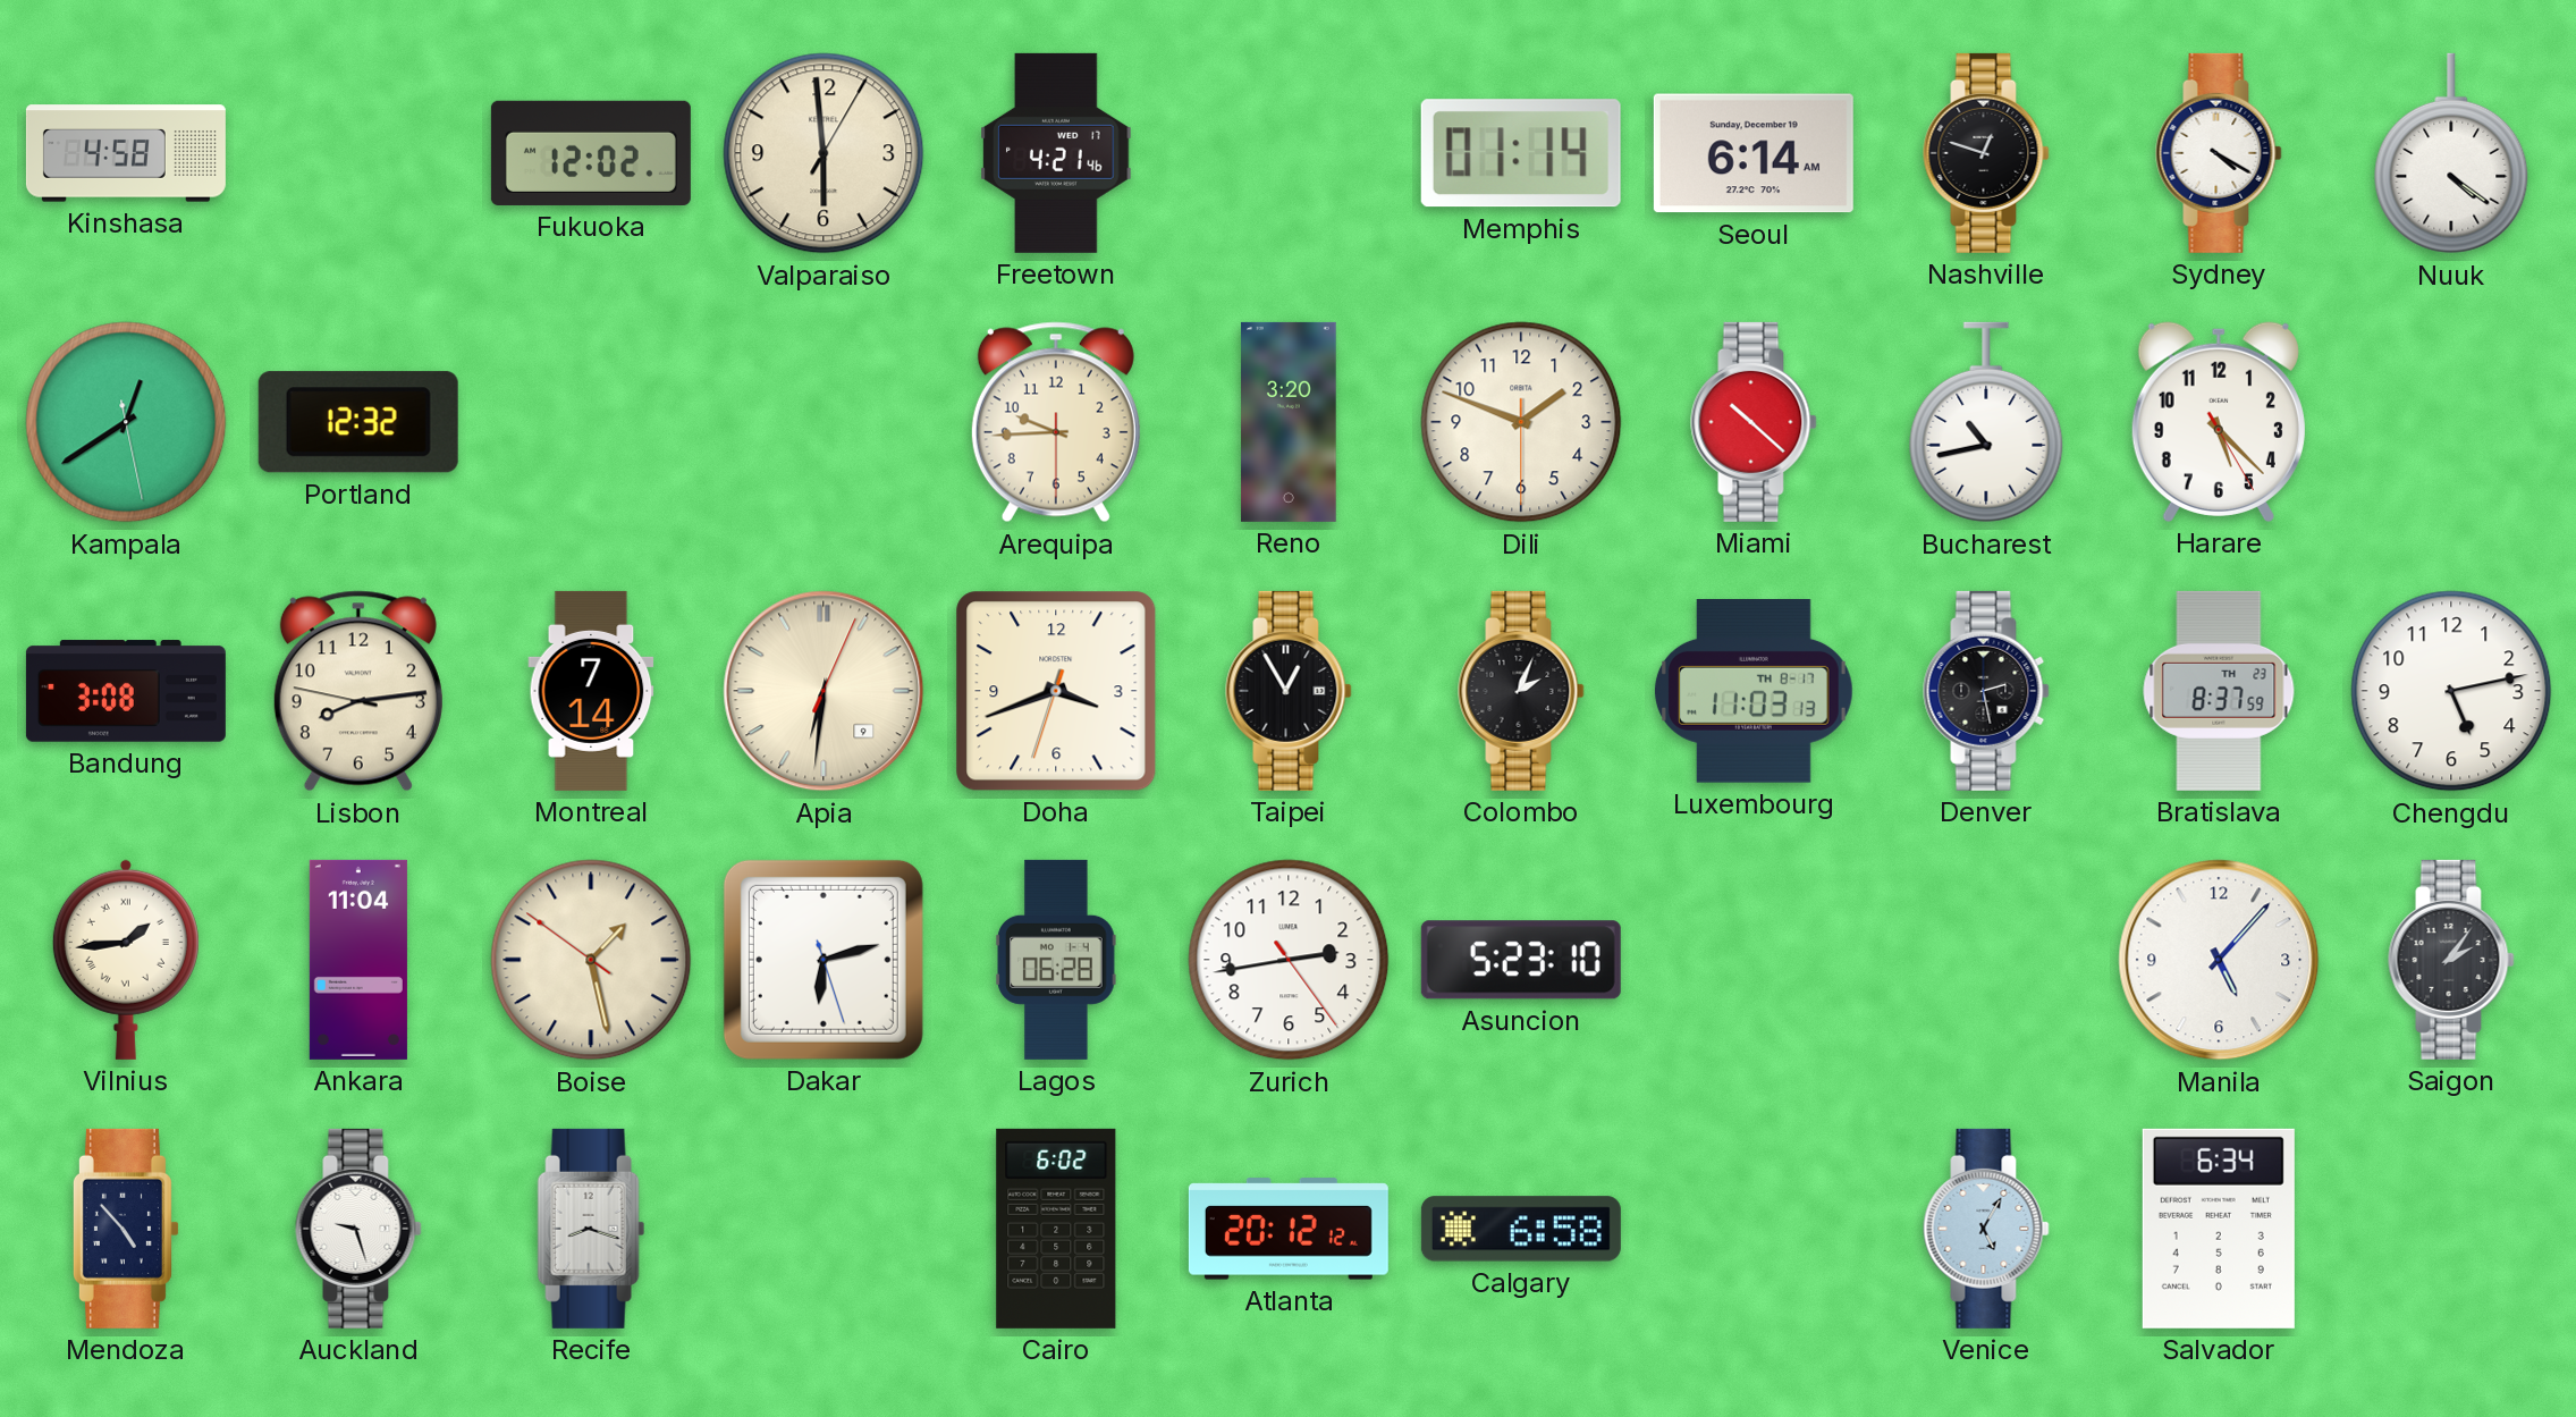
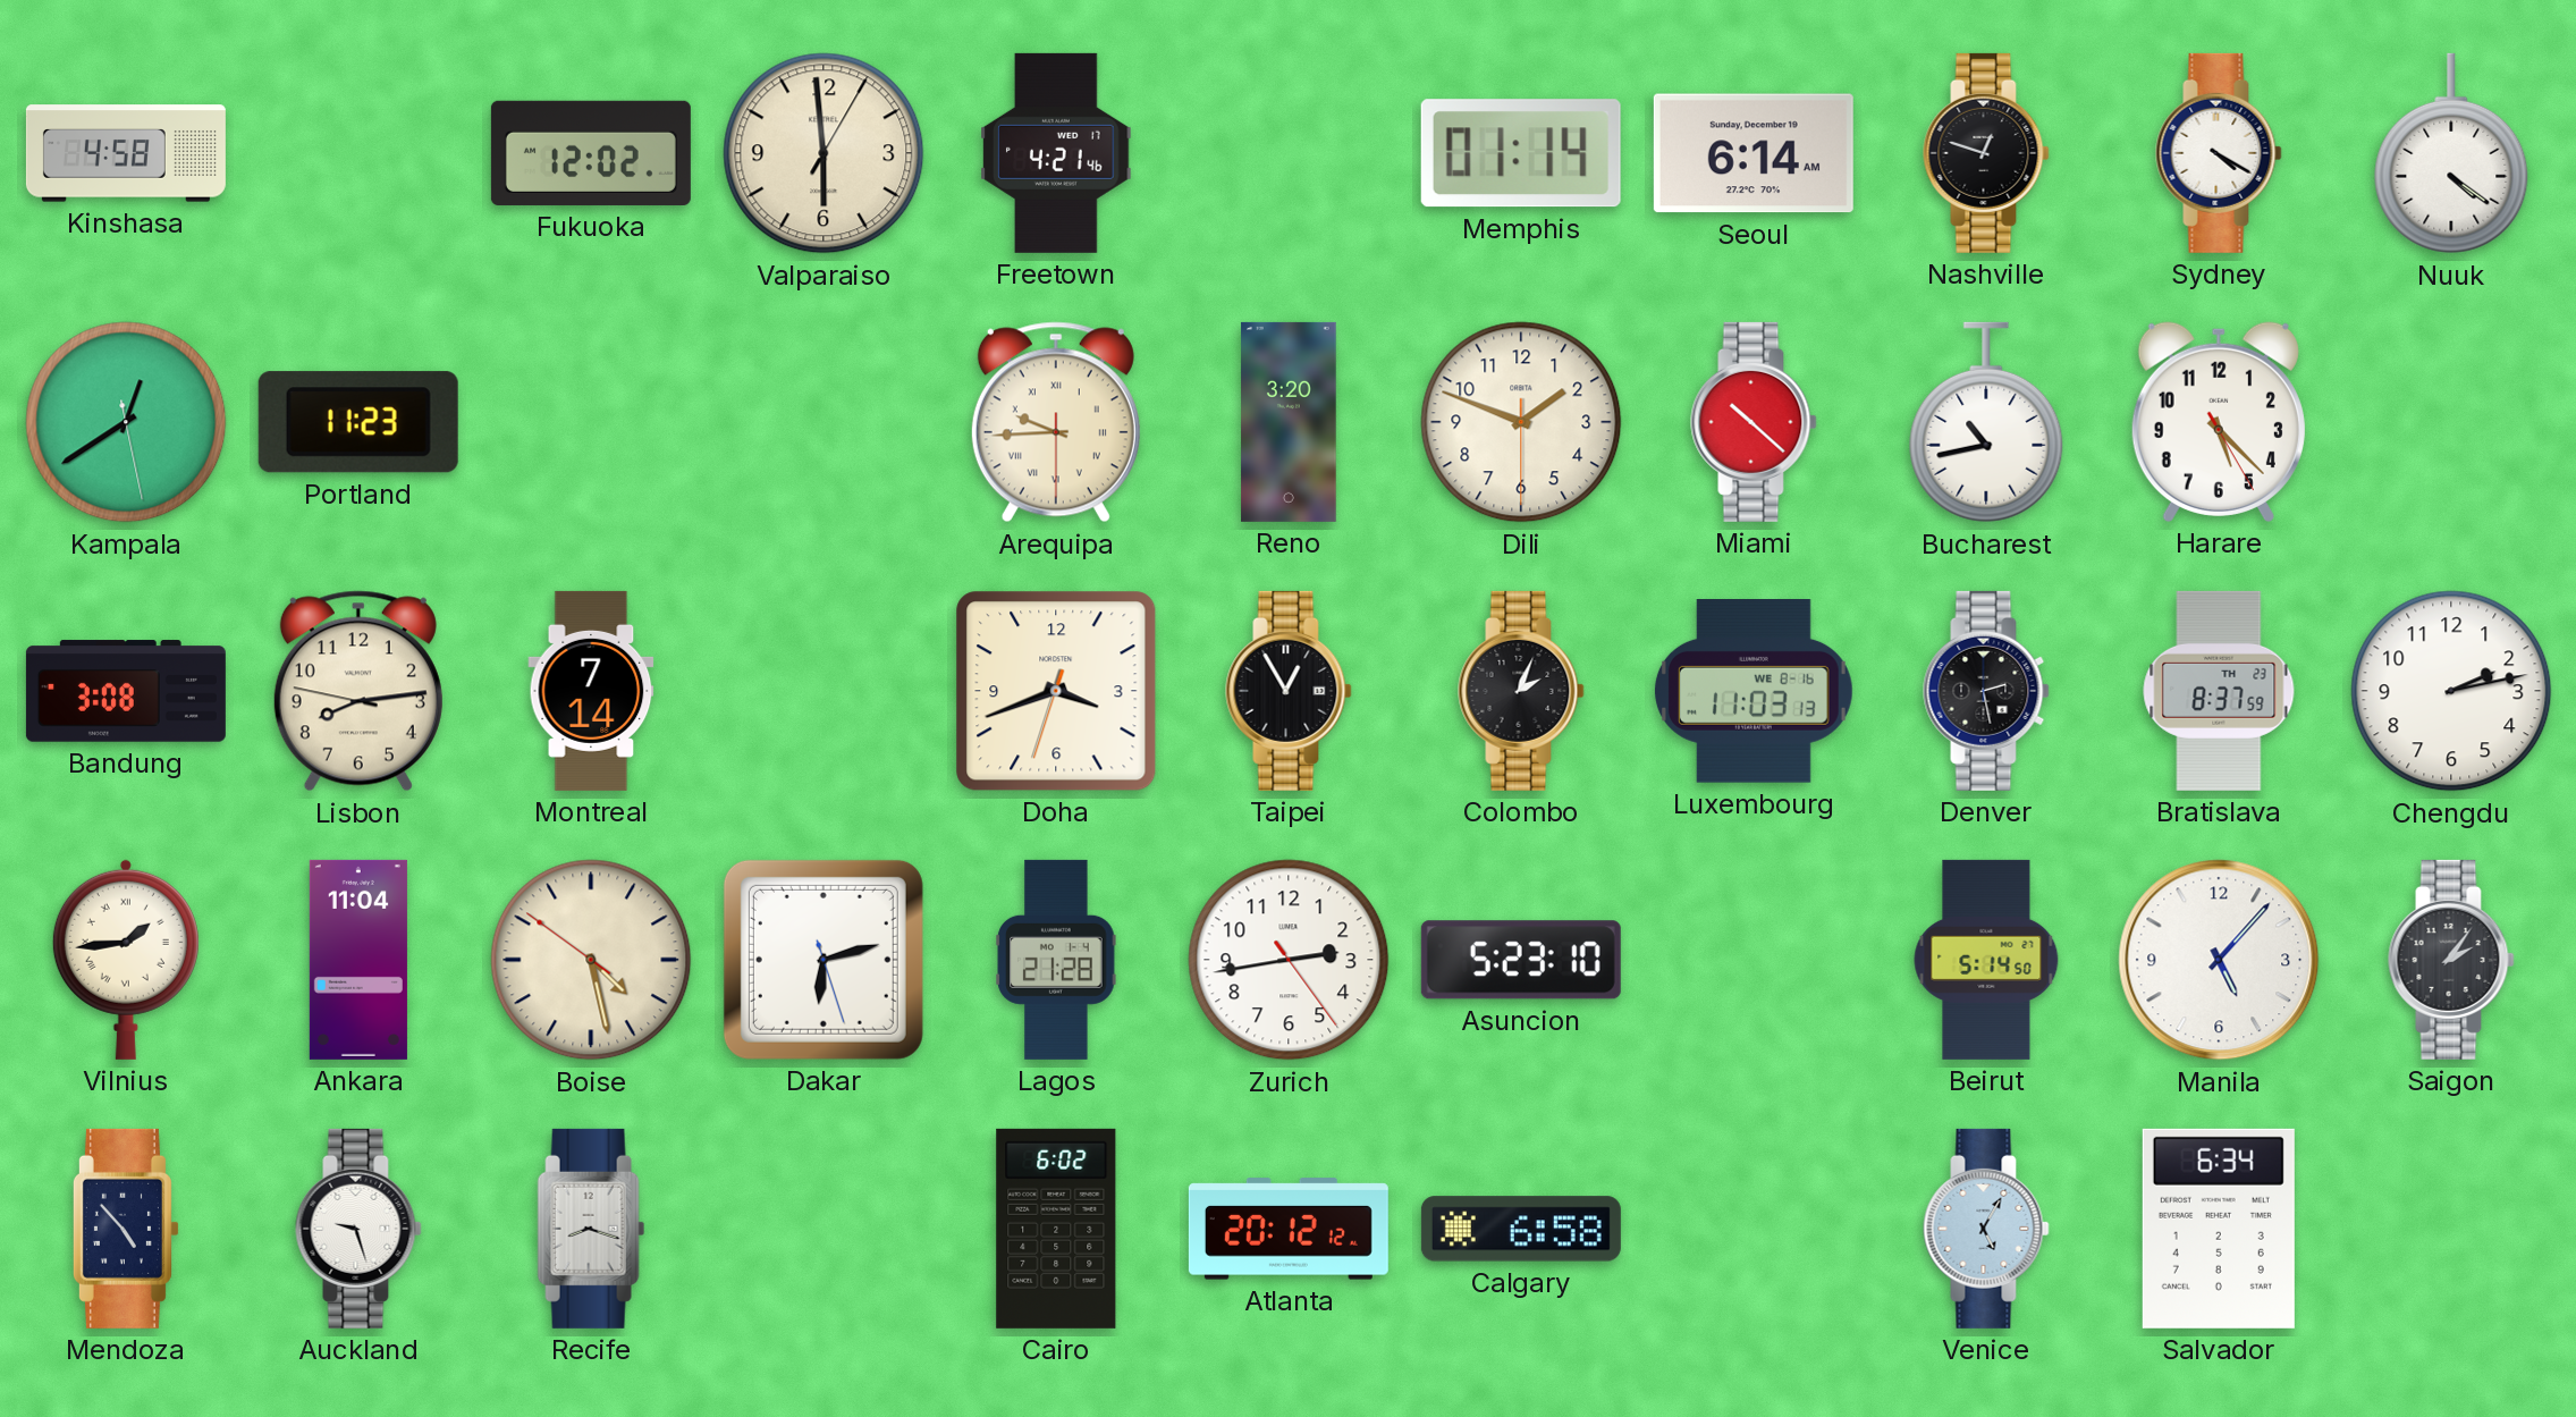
Portland: 12:32 -> 11:23
Arequipa numerals: Arabic -> Roman
Apia: 6:31 -> none
Luxembourg date: TH 8-17 -> WE 8-16
Chengdu: 5:13 -> 2:13
Boise: 1:27 -> 4:27
Lagos: 06:28 -> 21:28
Beirut: none -> 5:14
